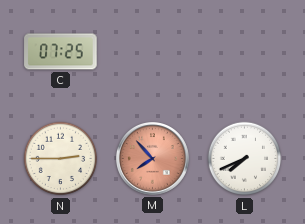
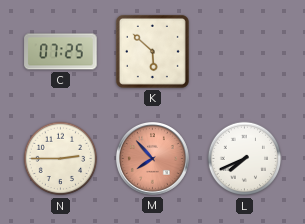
K: none -> 5:52
